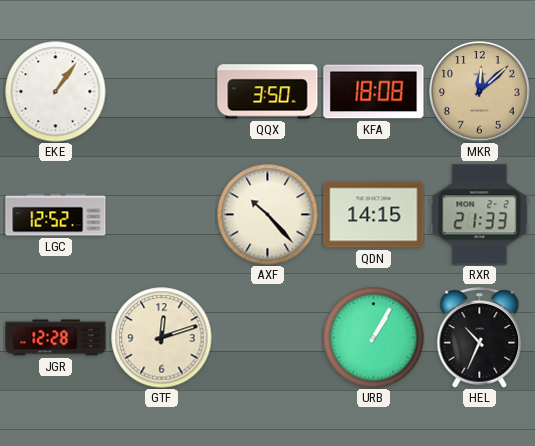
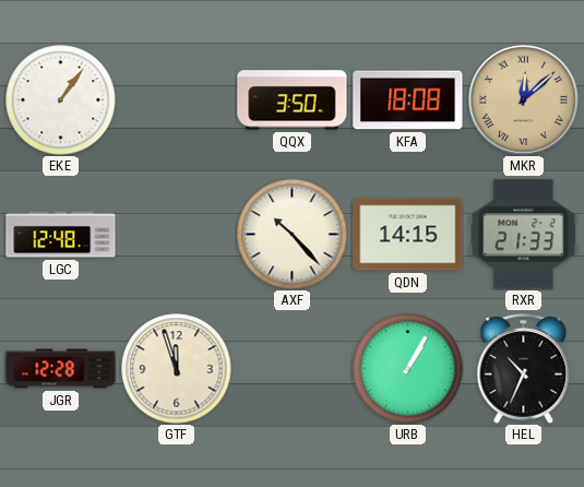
MKR numerals: Arabic -> Roman
LGC: 12:52 -> 12:48
GTF: 12:12 -> 11:57
